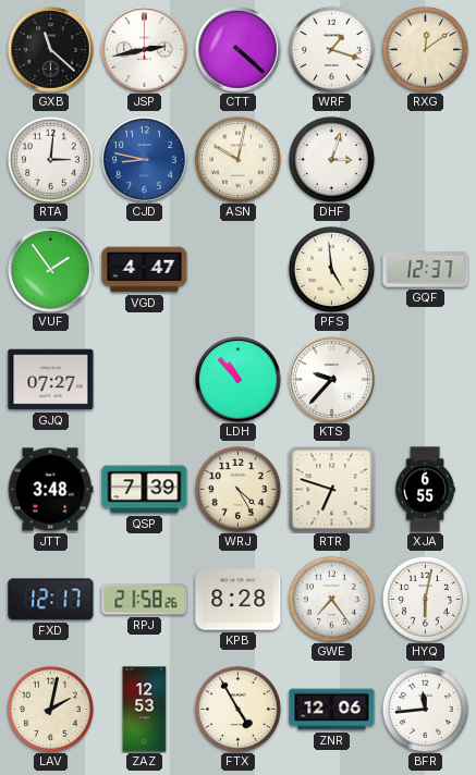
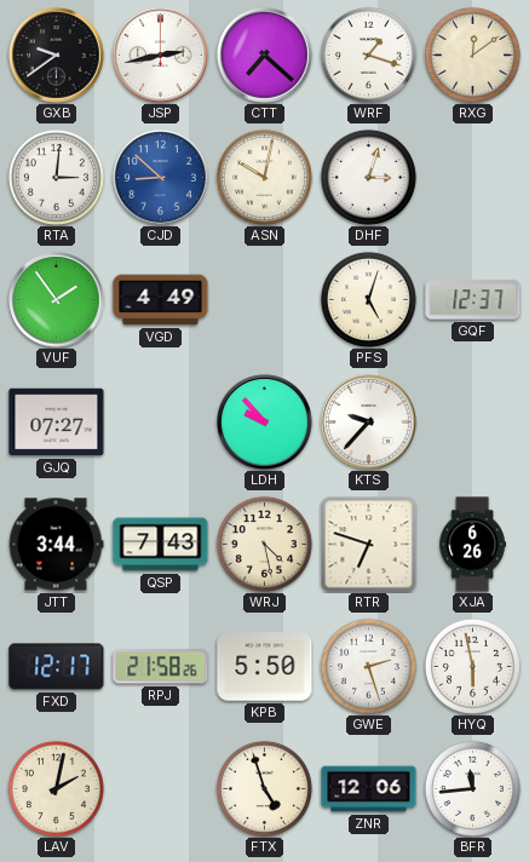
GXB: 11:22 -> 9:39
CTT: 4:22 -> 7:22
CJD: 8:47 -> 8:52
VGD: 4:47 -> 4:49
PFS: 4:59 -> 5:03
LDH: 10:53 -> 9:53
JTT: 3:48 -> 3:44
QSP: 7:39 -> 7:43
WRJ: 4:25 -> 4:28
XJA: 6:55 -> 6:26
KPB: 8:28 -> 5:50
GWE: 7:24 -> 2:27
HYQ: 6:02 -> 5:58
ZAZ: 12:53 -> none
FTX: 4:55 -> 4:57
